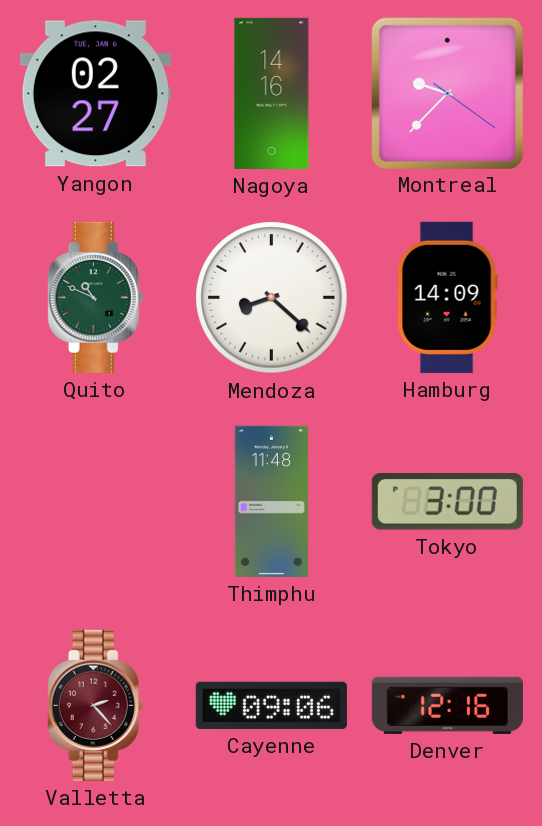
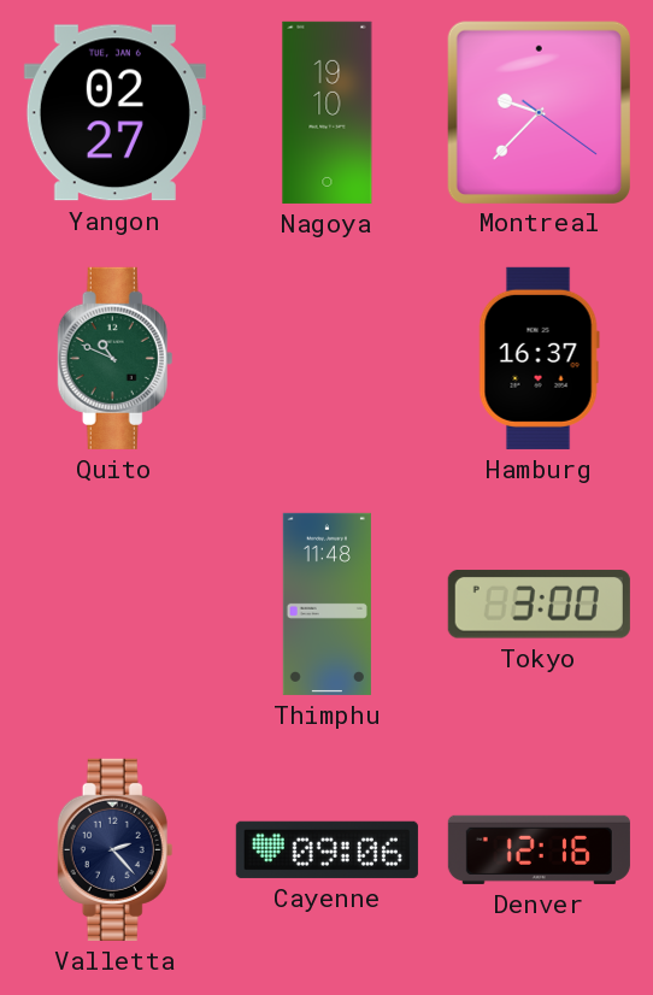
Nagoya: 14:16 -> 19:10
Mendoza: 8:22 -> none
Hamburg: 14:09 -> 16:37
Valletta dial: burgundy -> navy
